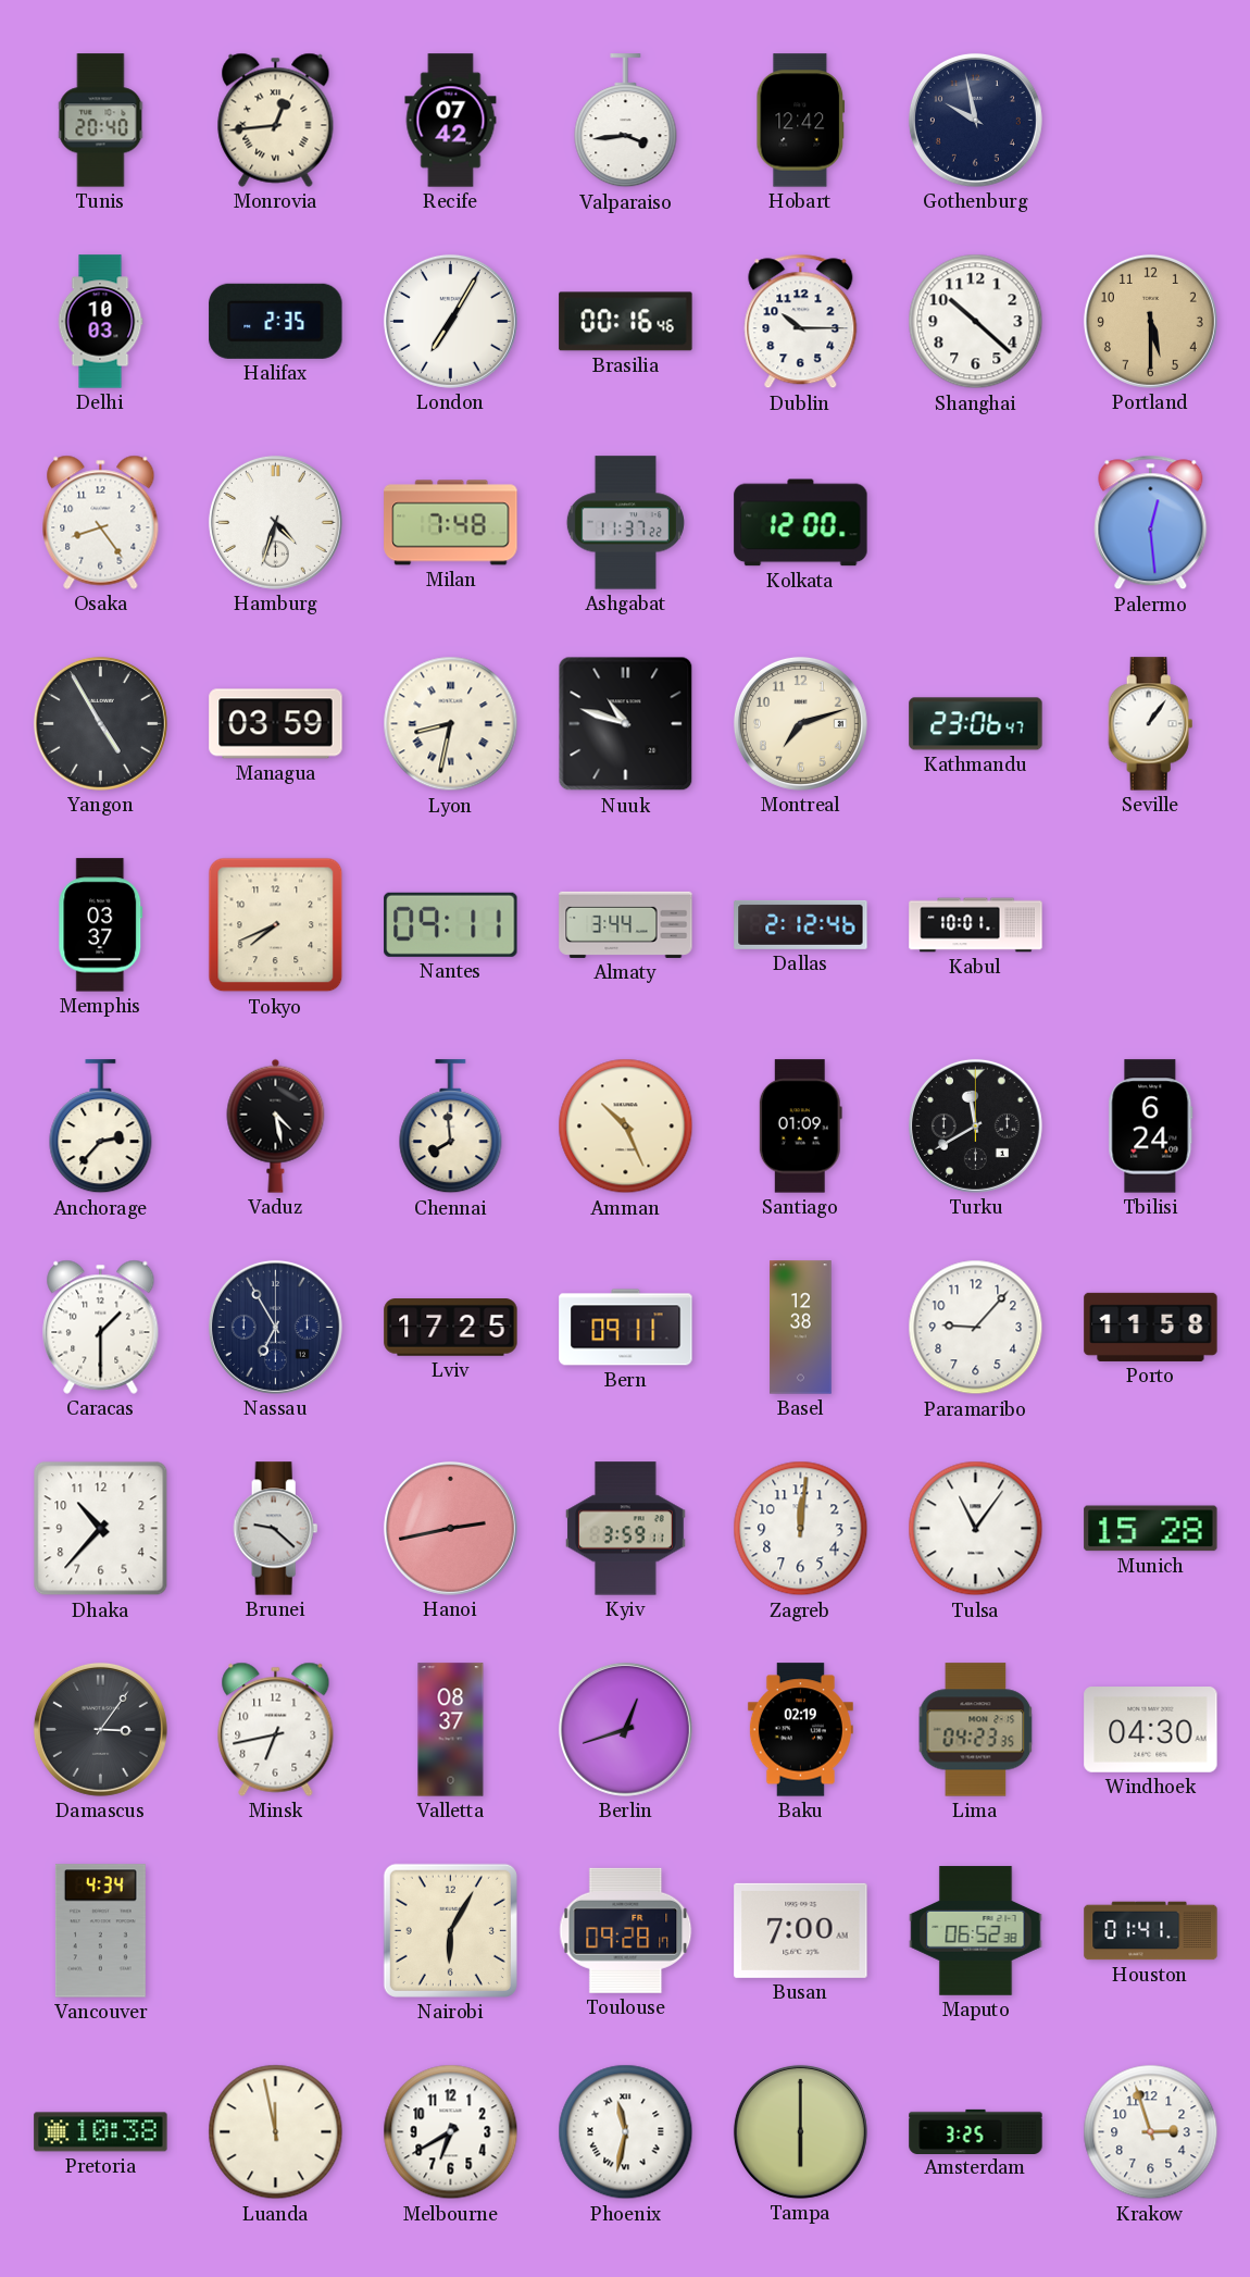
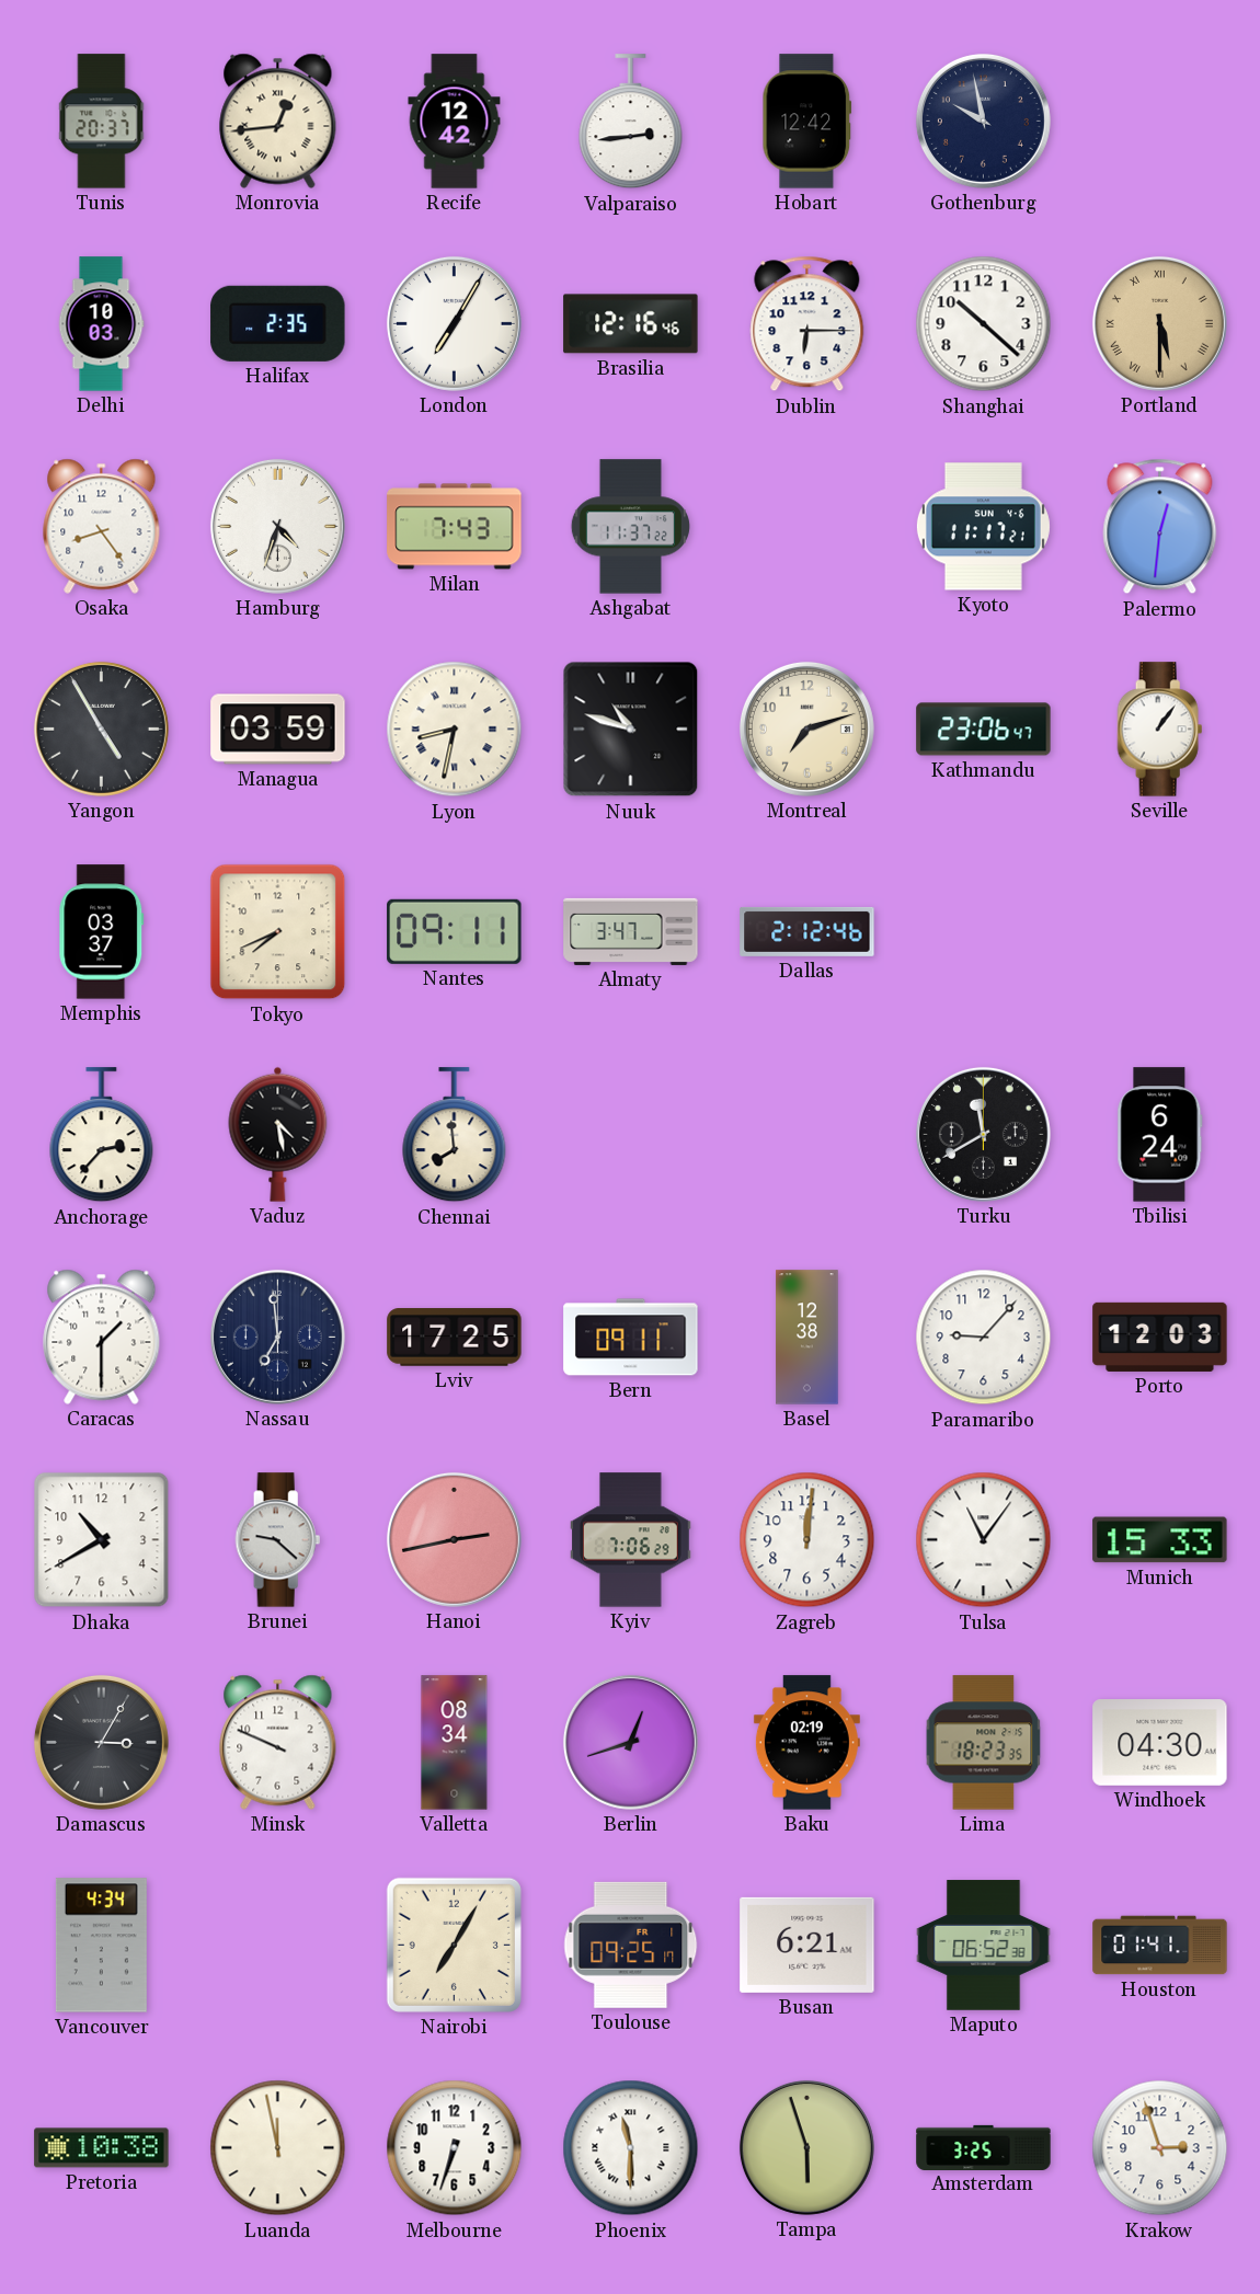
Tunis: 20:40 -> 20:37
Recife: 07:42 -> 12:42
Valparaiso: 3:44 -> 2:44
Brasilia: 00:16 -> 12:16
Dublin: 10:15 -> 6:15
Portland numerals: Arabic -> Roman
Milan: 7:48 -> 7:43
Kolkata: 12:00 -> none
Kyoto: none -> 11:17
Palermo: 12:29 -> 12:31
Almaty: 3:44 -> 3:47
Kabul: 10:01 -> none
Amman: 10:26 -> none
Santiago: 01:09 -> none
Nassau: 6:55 -> 6:59
Porto: 11:58 -> 12:03
Dhaka: 10:37 -> 10:40
Kyiv: 3:59 -> 7:06
Munich: 15:28 -> 15:33
Damascus: 3:06 -> 3:05
Minsk: 6:43 -> 9:49
Valletta: 08:37 -> 08:34
Lima: 04:23 -> 18:23
Nairobi: 6:05 -> 7:05
Toulouse: 09:28 -> 09:25
Busan: 7:00 -> 6:21
Melbourne: 6:40 -> 6:33
Phoenix: 11:32 -> 11:30
Tampa: 6:00 -> 5:57
